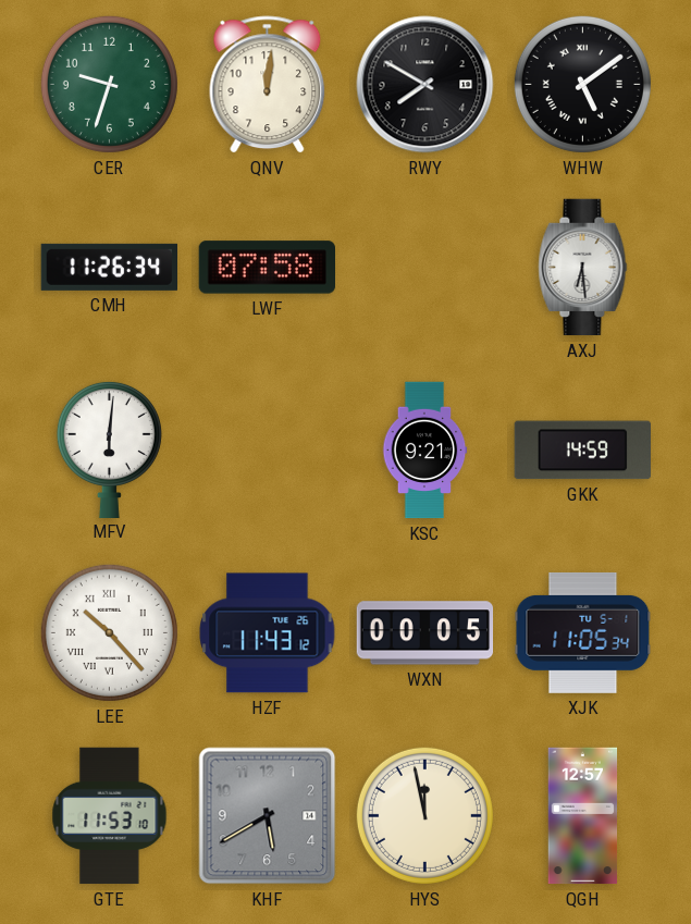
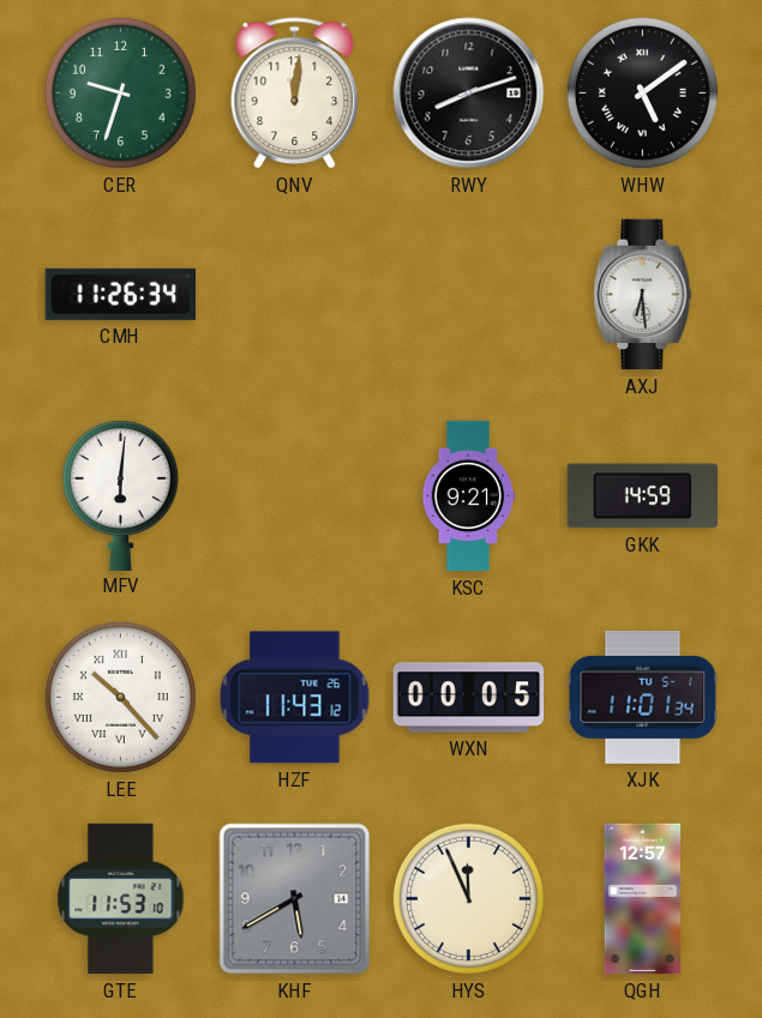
RWY: 7:50 -> 8:12
LWF: 07:58 -> none
XJK: 11:05 -> 11:01
HYS: 11:58 -> 11:56
